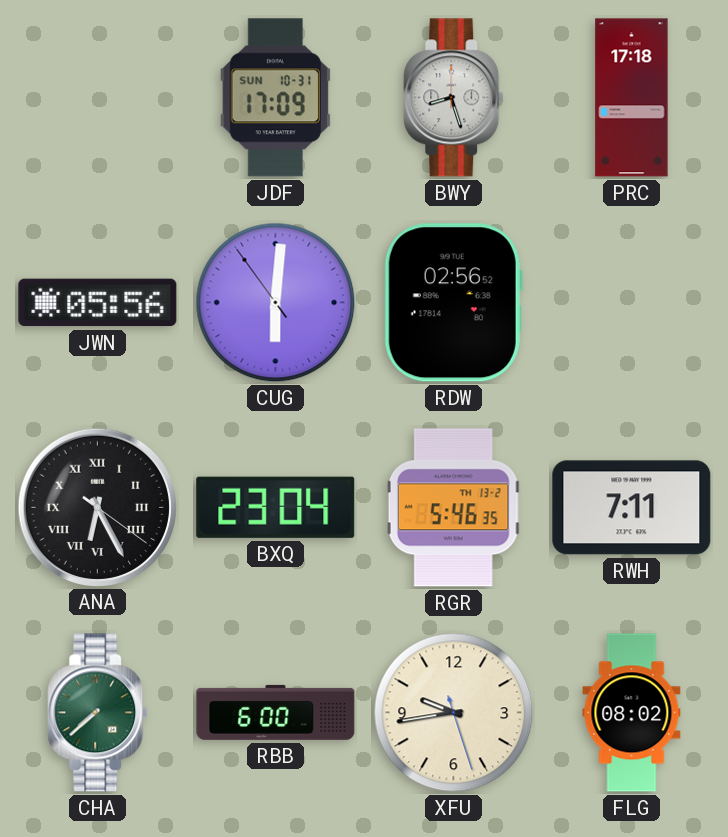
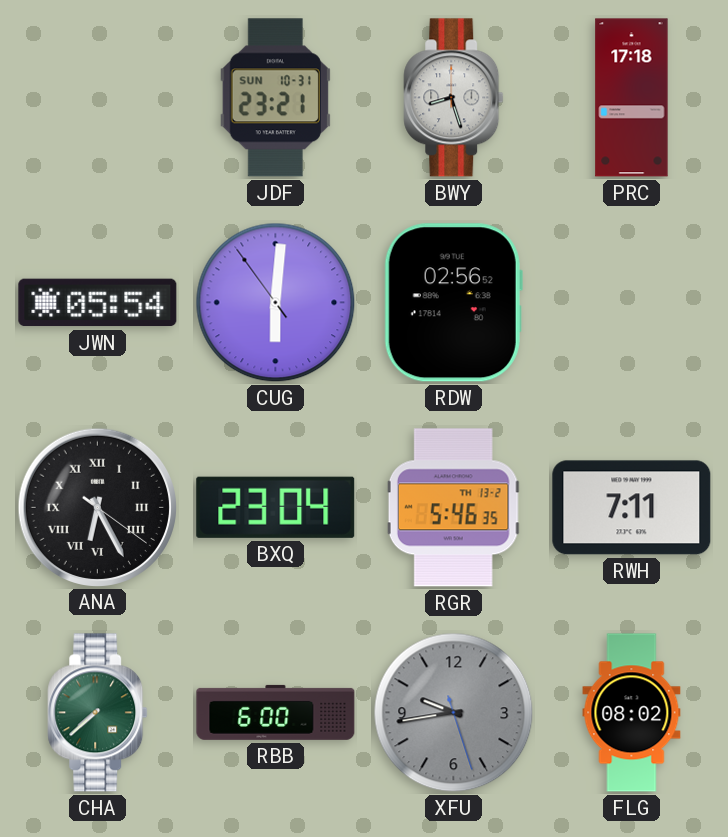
JDF: 17:09 -> 23:21
JWN: 05:56 -> 05:54
XFU dial: cream -> grey
